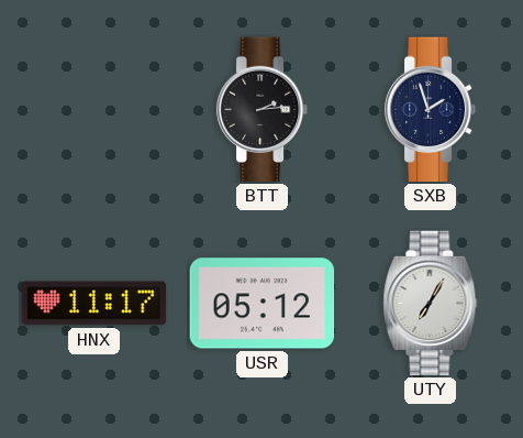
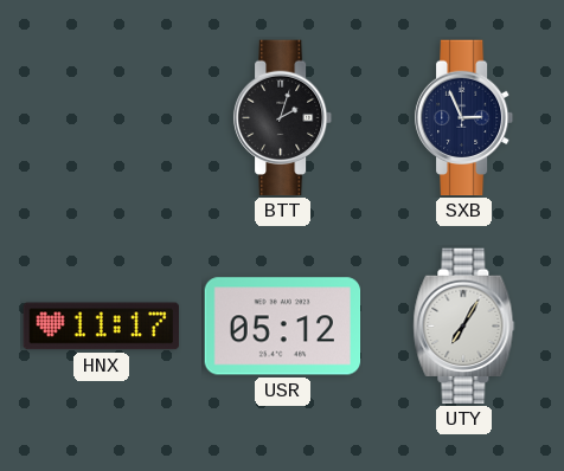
BTT: 2:14 -> 2:03
SXB: 1:57 -> 2:56
